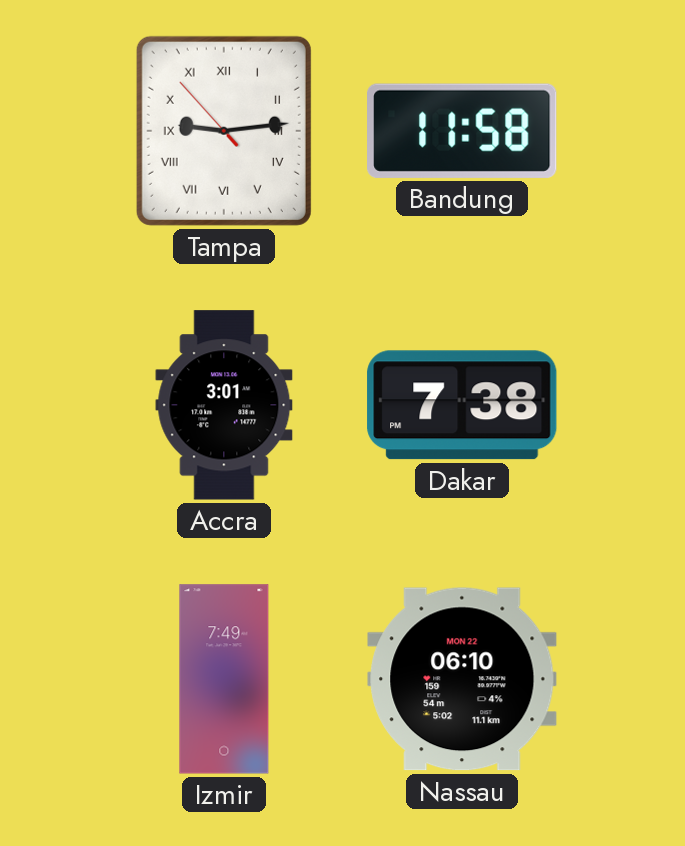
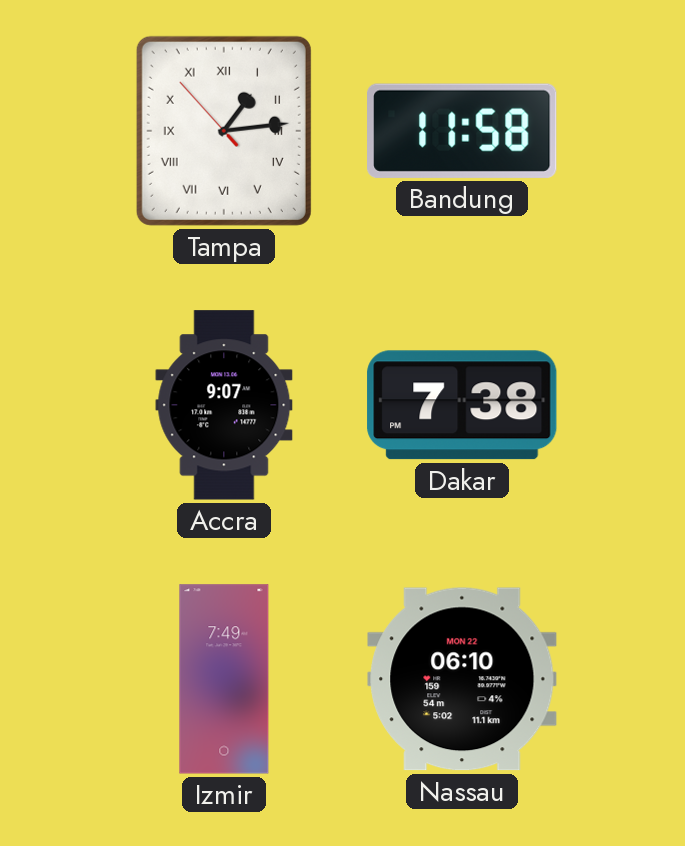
Tampa: 9:13 -> 1:13
Accra: 3:01 -> 9:07
